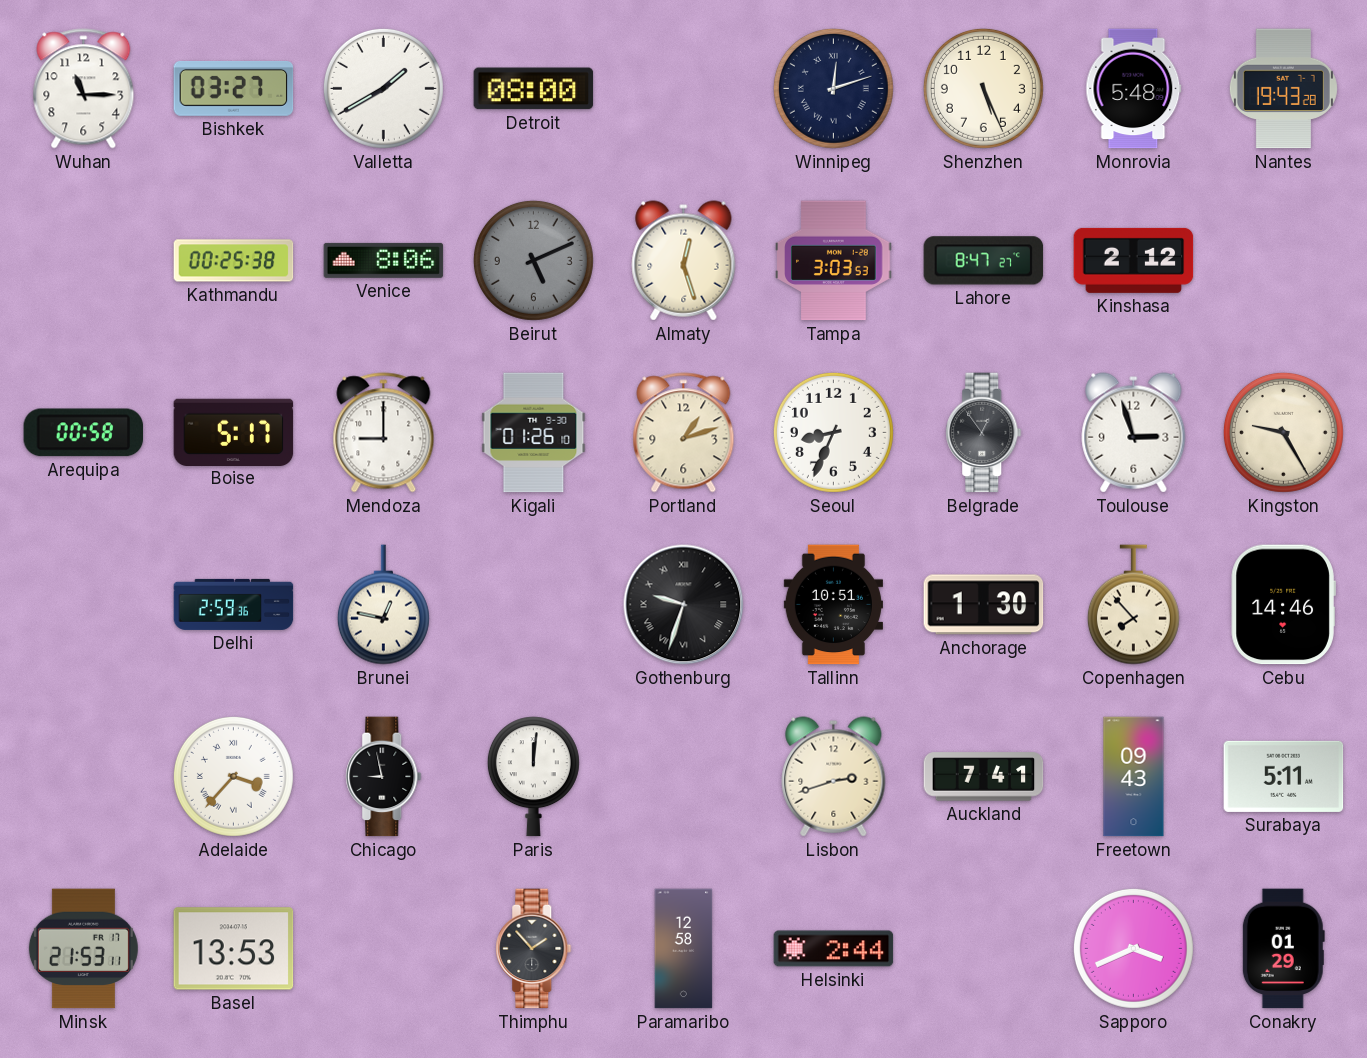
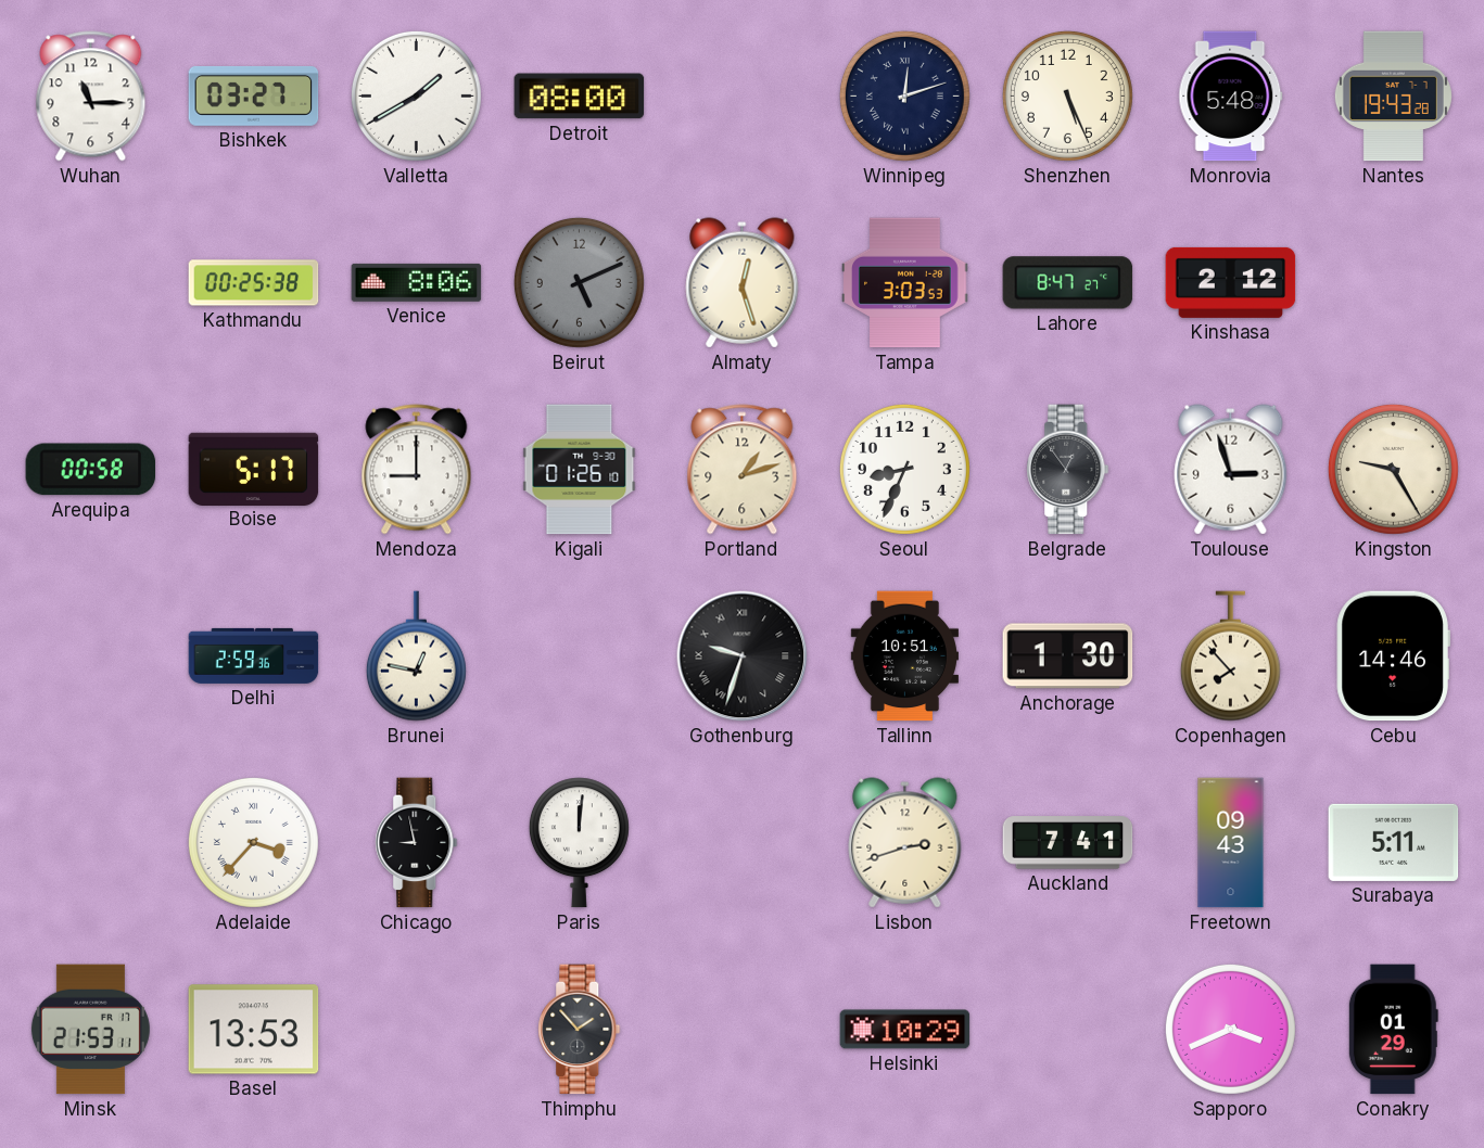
Paramaribo: 12:58 -> none
Helsinki: 2:44 -> 10:29
